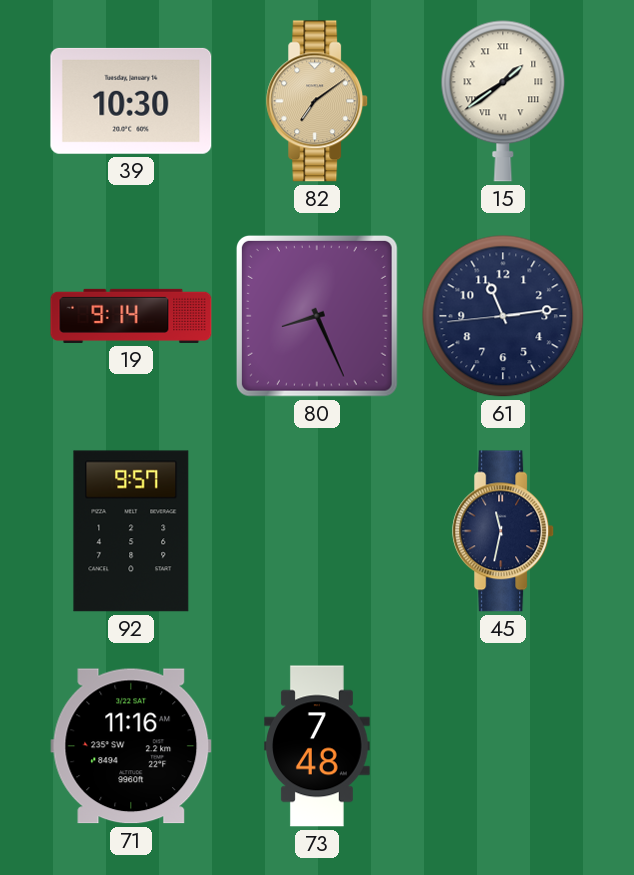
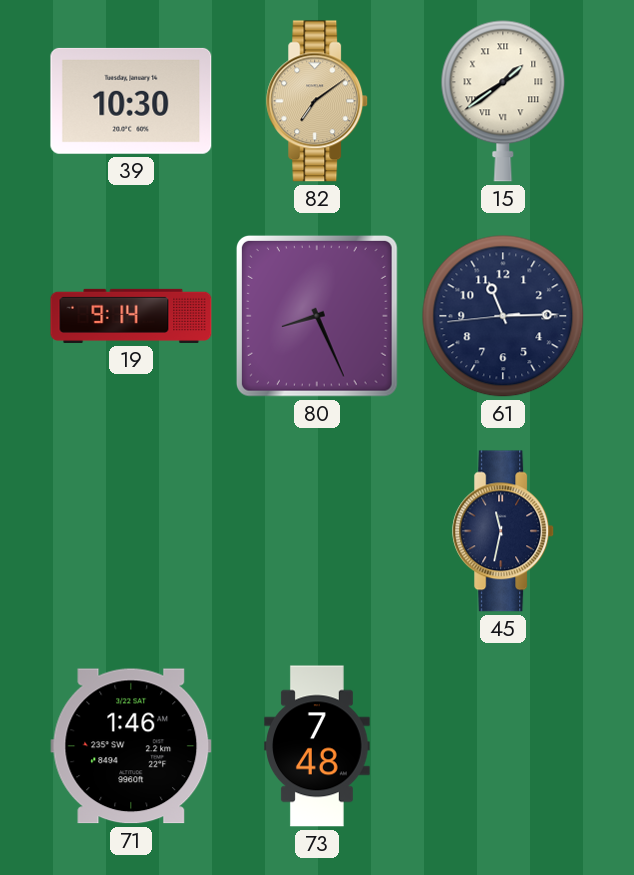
61: 11:13 -> 11:14
92: 9:57 -> none
71: 11:16 -> 1:46
